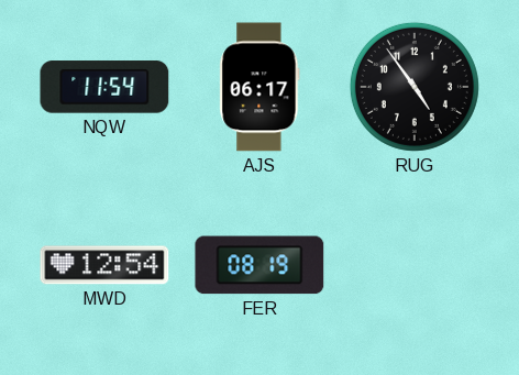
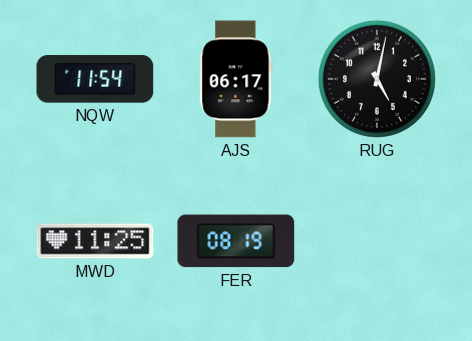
RUG: 4:54 -> 5:02
MWD: 12:54 -> 11:25
